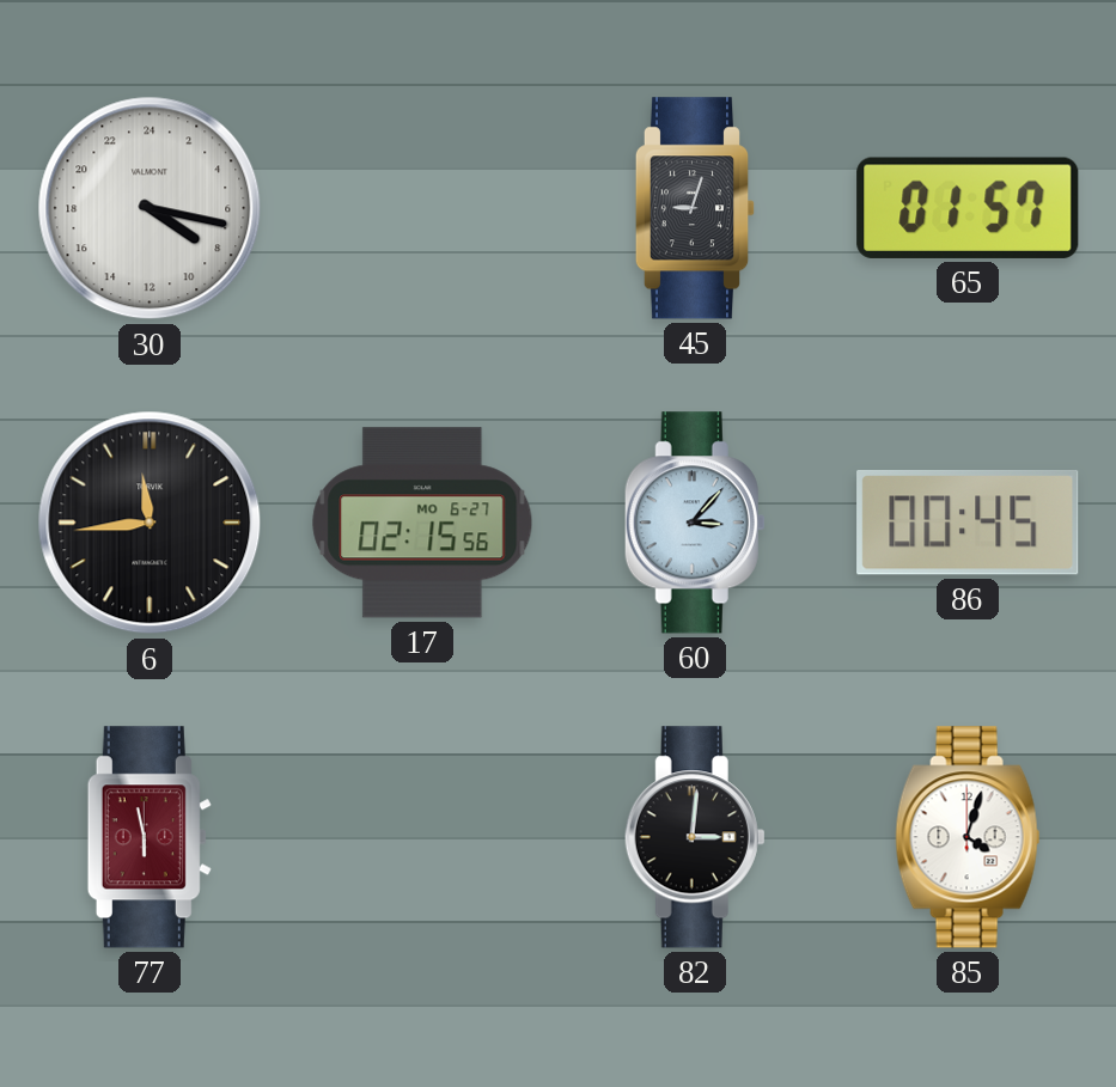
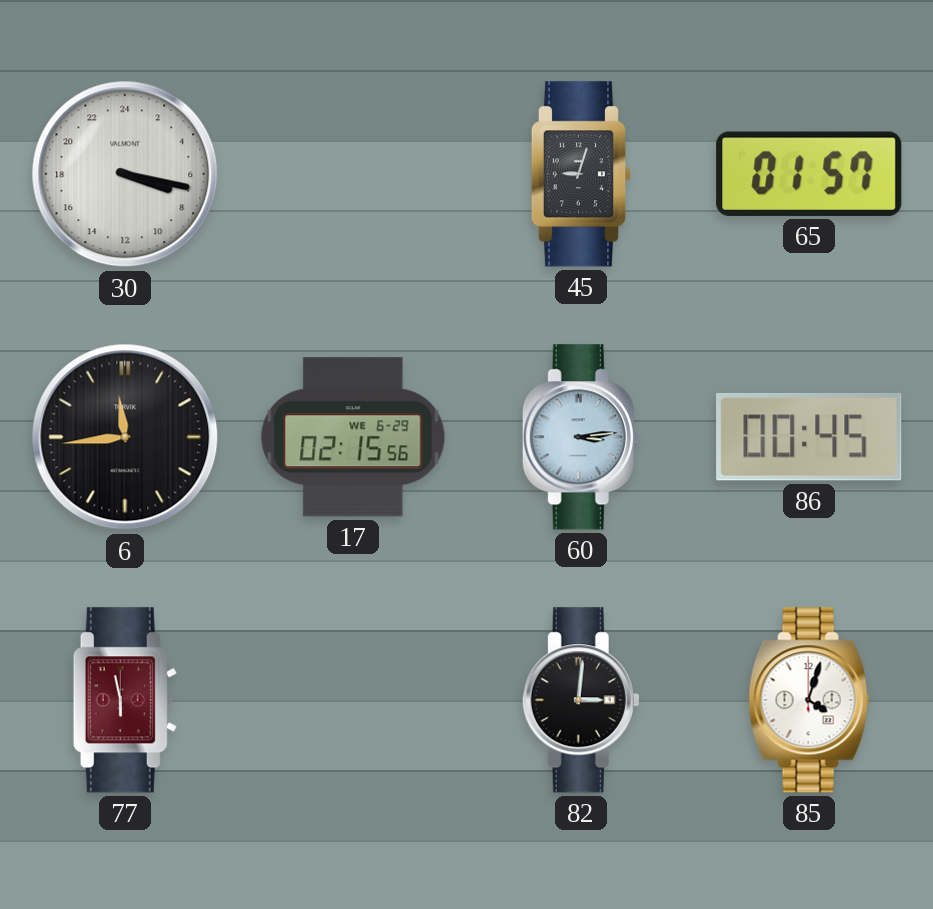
30: 8:17 -> 7:17
17 date: MO 6-27 -> WE 6-29
60: 3:07 -> 3:14
